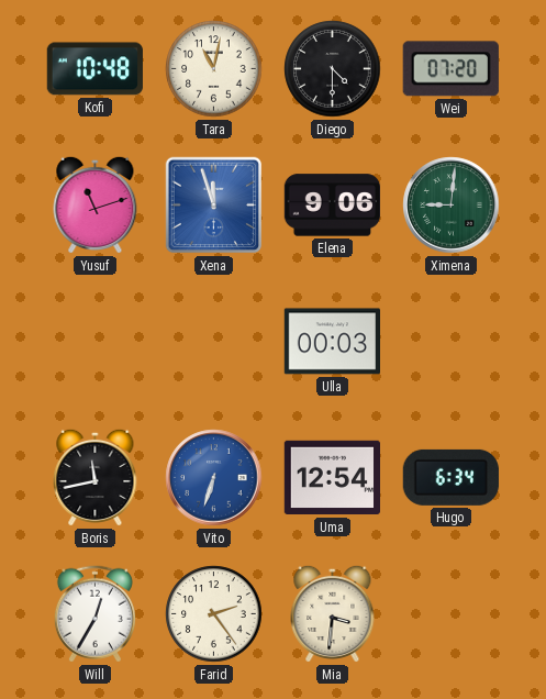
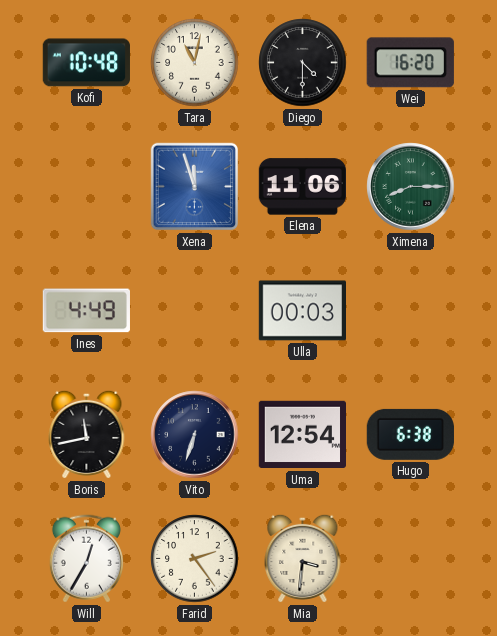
Wei: 07:20 -> 16:20
Yusuf: 11:12 -> none
Elena: 9:06 -> 11:06
Ximena: 9:01 -> 8:15
Ines: none -> 4:49
Vito dial: blue -> navy
Hugo: 6:34 -> 6:38
